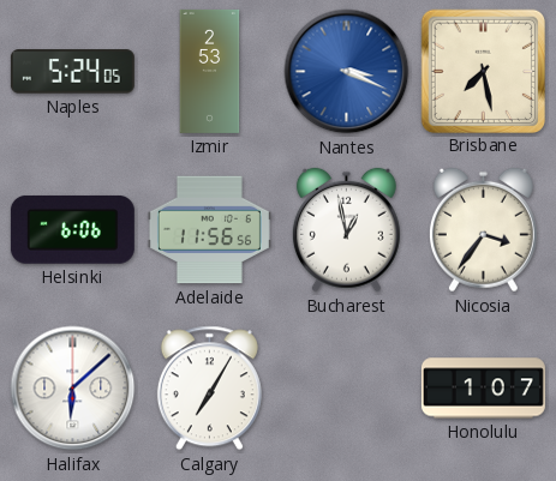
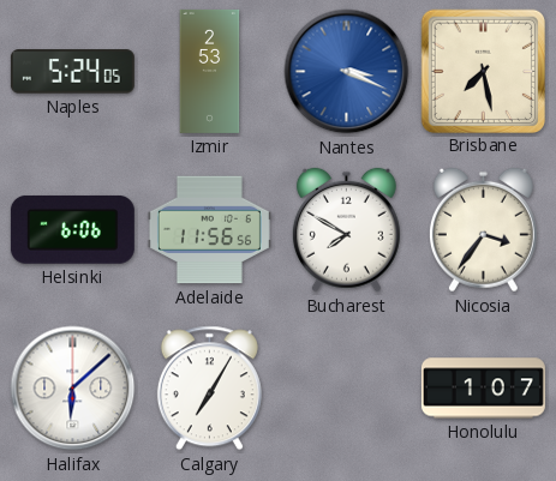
Bucharest: 12:58 -> 7:50
